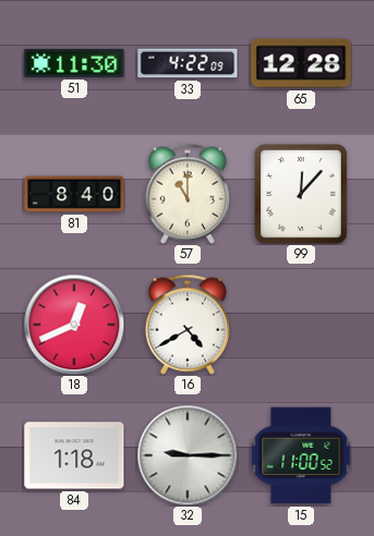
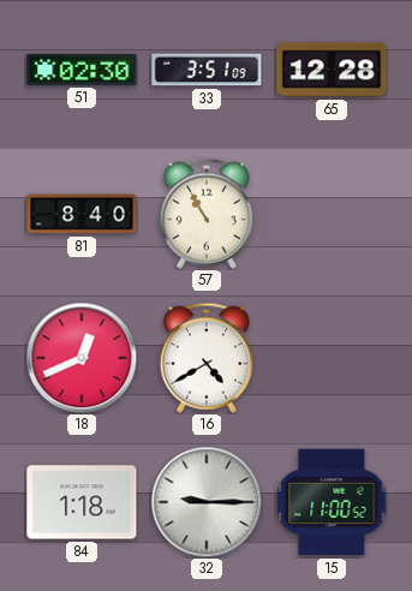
51: 11:30 -> 02:30
33: 4:22 -> 3:51
57: 11:00 -> 10:55
99: 12:07 -> none
